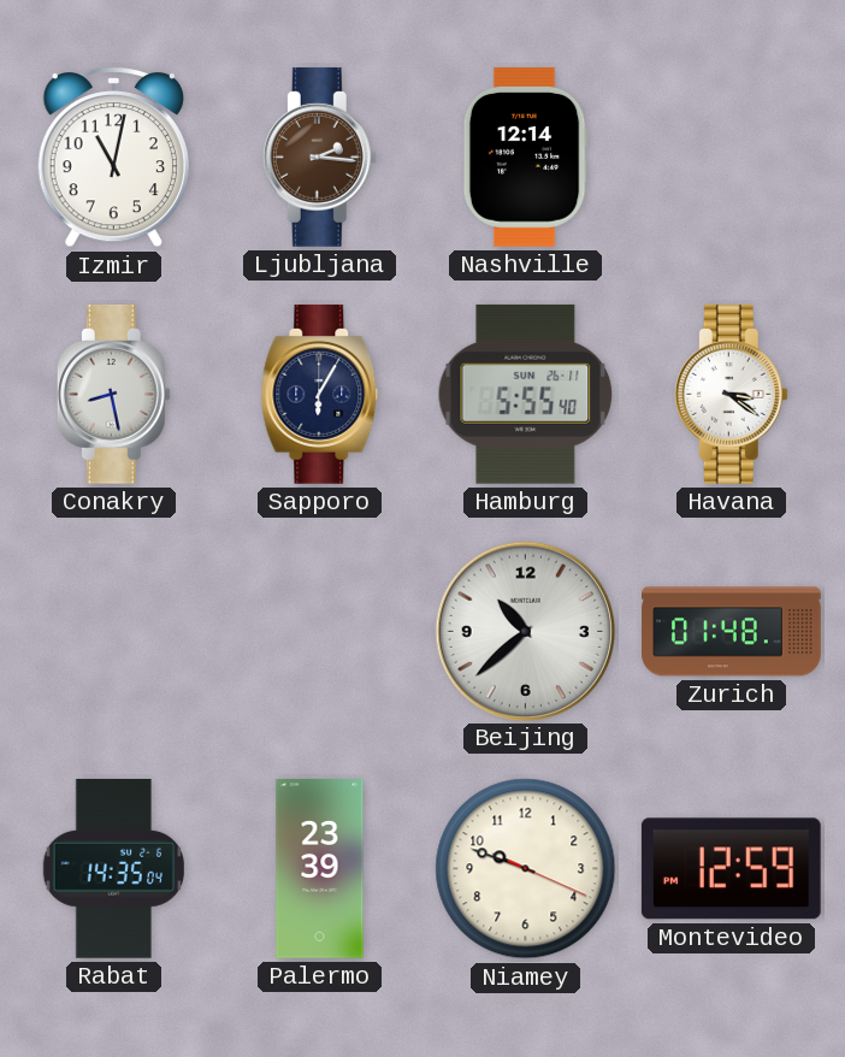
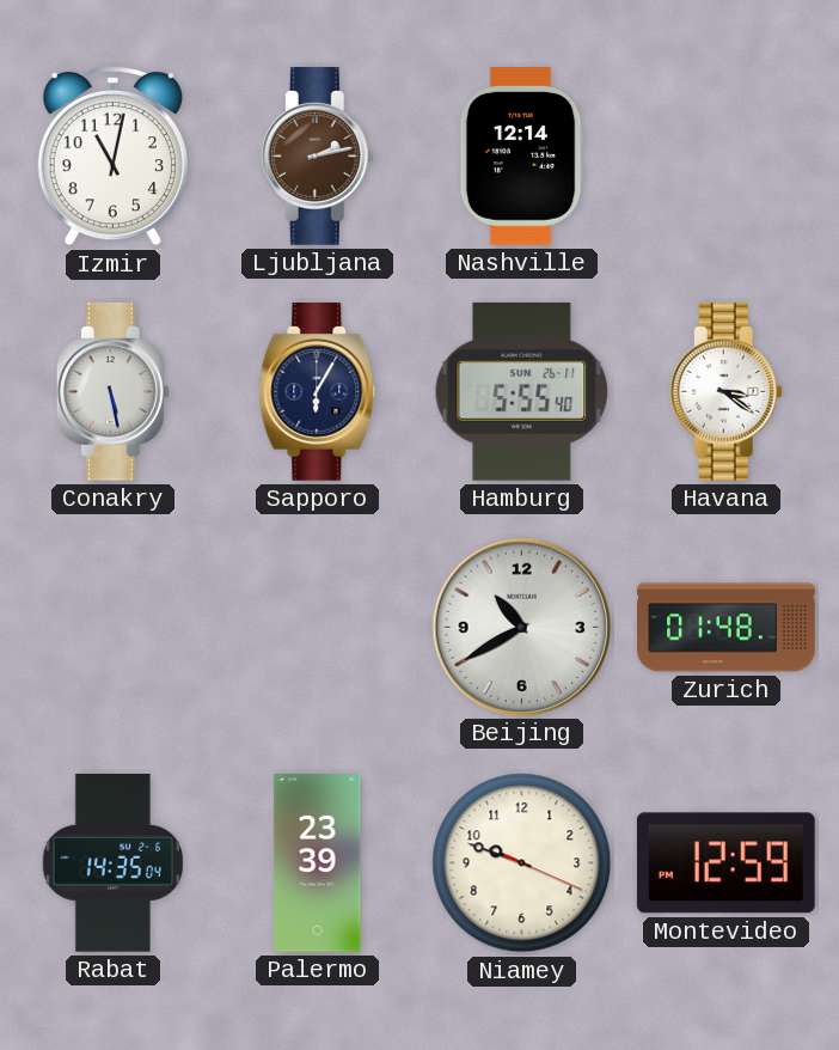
Ljubljana: 2:16 -> 2:13
Conakry: 8:28 -> 5:28
Beijing: 10:38 -> 10:40
